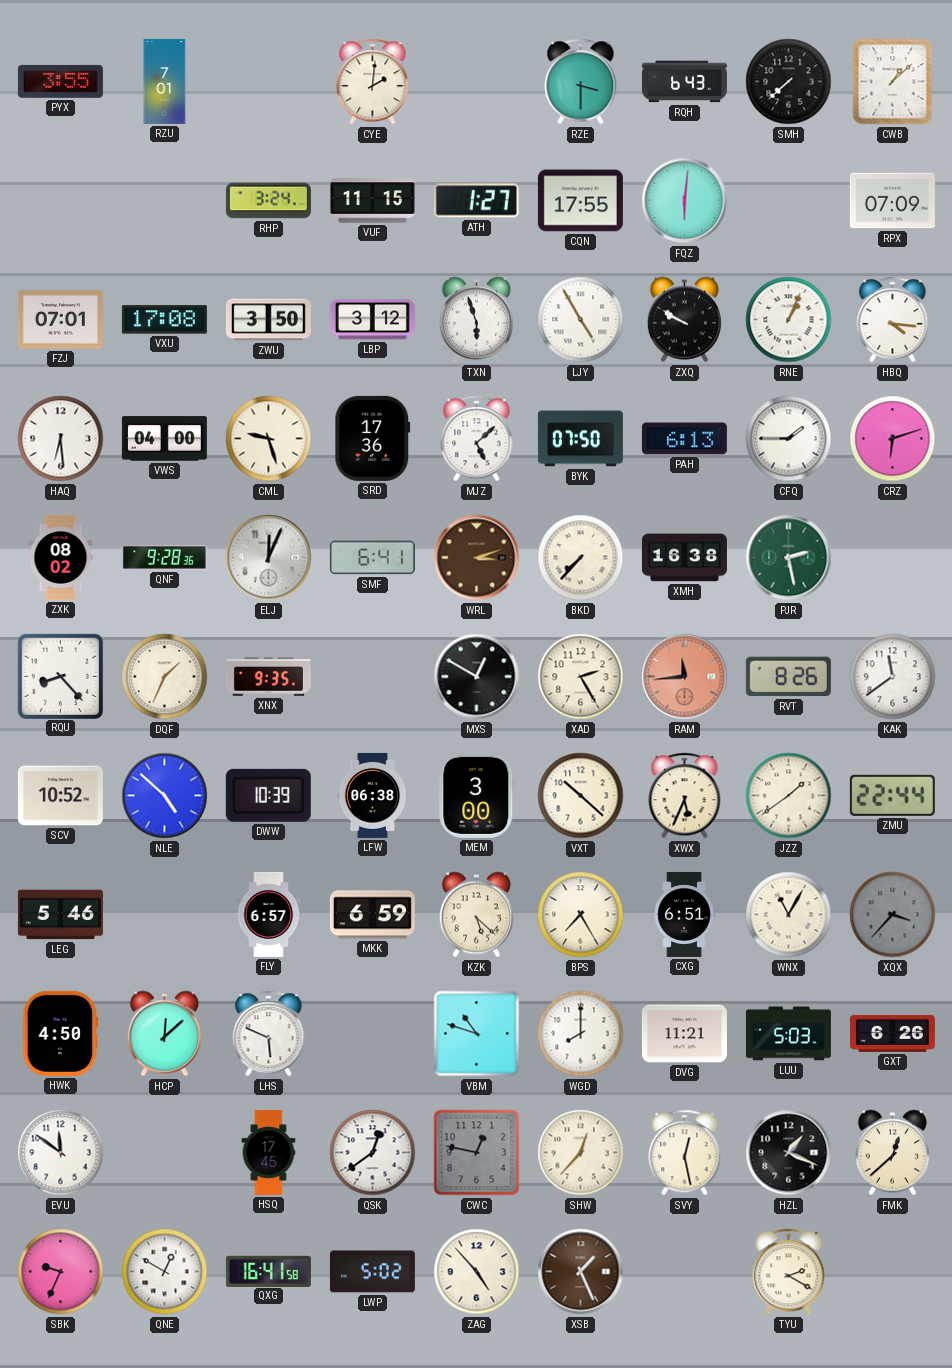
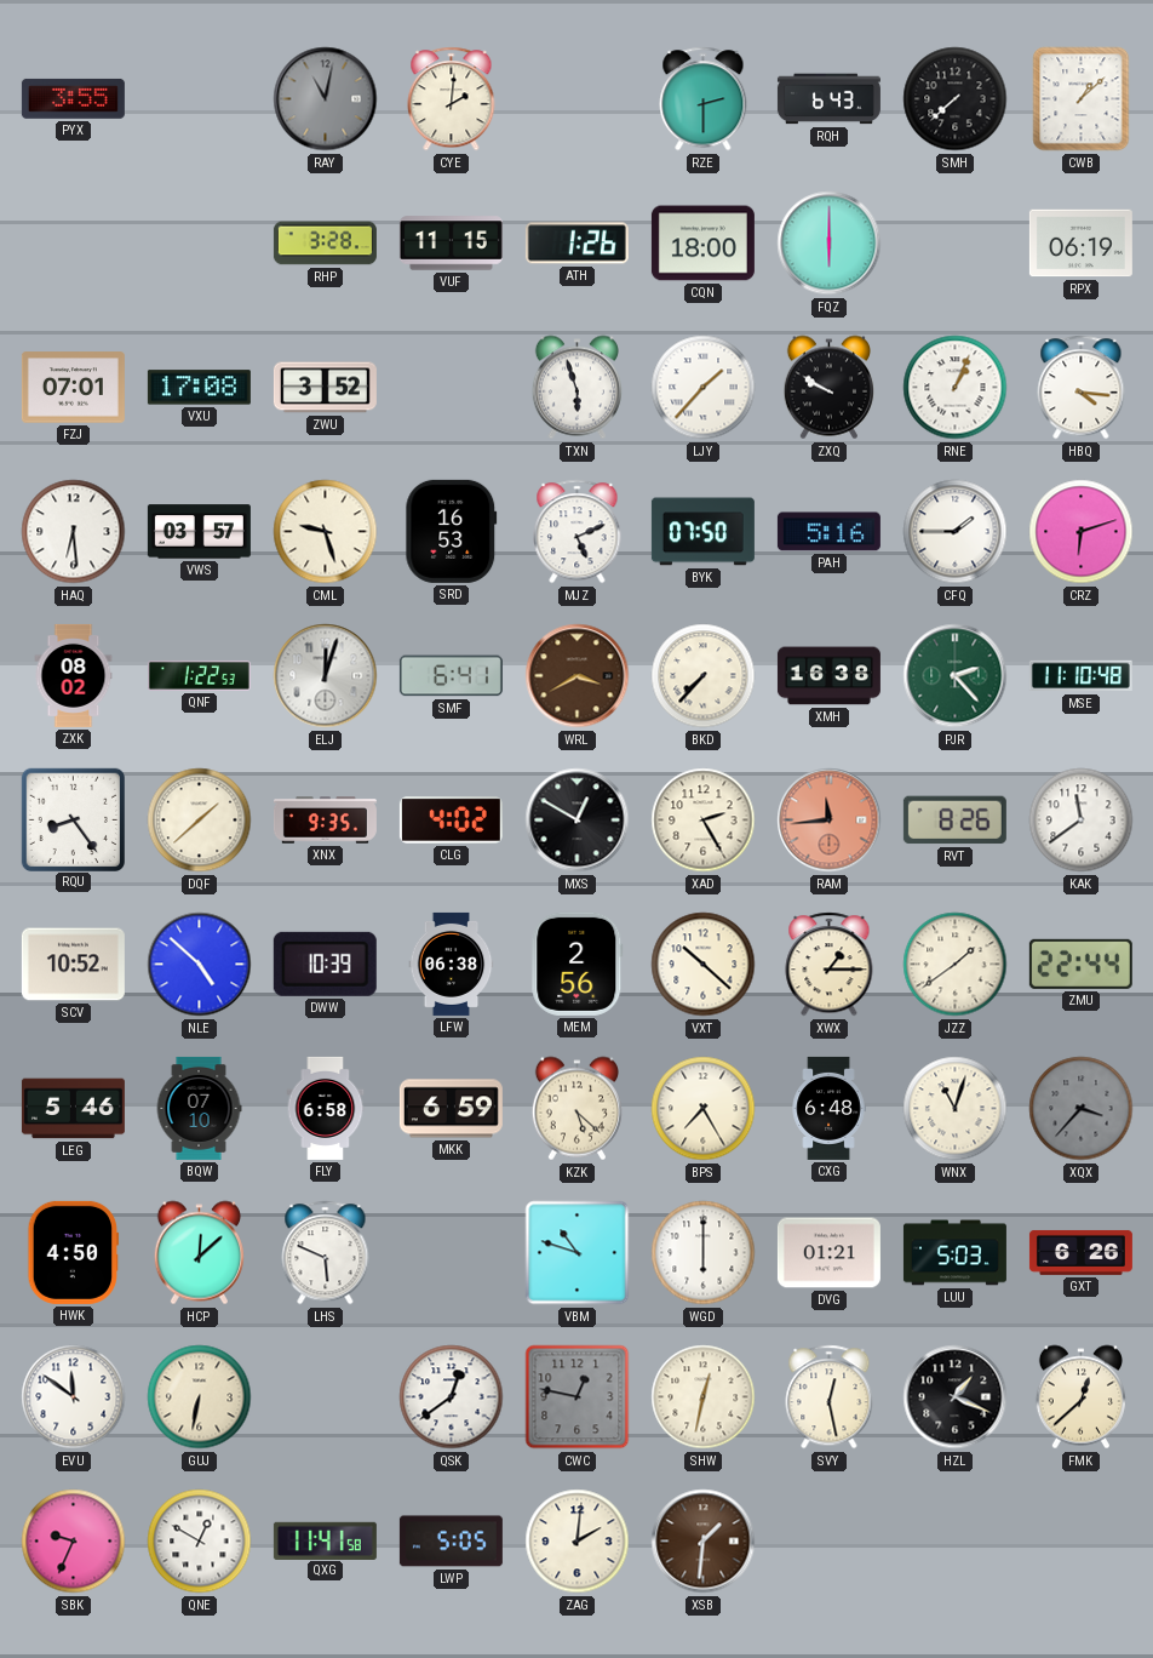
RZU: 7:01 -> none
RAY: none -> 11:02
RZE: 3:30 -> 2:30
RHP: 3:24 -> 3:28
ATH: 1:27 -> 1:26
CQN: 17:55 -> 18:00
FQZ: 6:01 -> 6:00
RPX: 07:09 -> 06:19
ZWU: 3:50 -> 3:52
LBP: 3:12 -> none
LJY: 4:55 -> 1:37
VWS: 04:00 -> 03:57
SRD: 17:36 -> 16:53
MJZ: 5:08 -> 5:11
PAH: 6:13 -> 5:16
QNF: 9:28 -> 1:22
ELJ: 12:04 -> 12:03
WRL: 3:12 -> 3:40
PJR: 2:28 -> 2:23
MSE: none -> 11:10
RQU: 8:23 -> 8:24
DQF: 1:34 -> 1:38
CLG: none -> 4:02
MEM: 3:00 -> 2:56
XWX: 5:34 -> 1:15
BQW: none -> 07:10
FLY: 6:57 -> 6:58
CXG: 6:51 -> 6:48
WNX: 11:05 -> 11:03
WGD: 8:00 -> 6:00
DVG: 11:21 -> 01:21
GUJ: none -> 6:32
HSQ: 17:45 -> none
SHW: 12:37 -> 12:32
QXG: 16:41 -> 11:41
LWP: 5:02 -> 5:05
ZAG: 4:53 -> 2:01
XSB: 1:26 -> 1:31
TYU: 2:20 -> none
